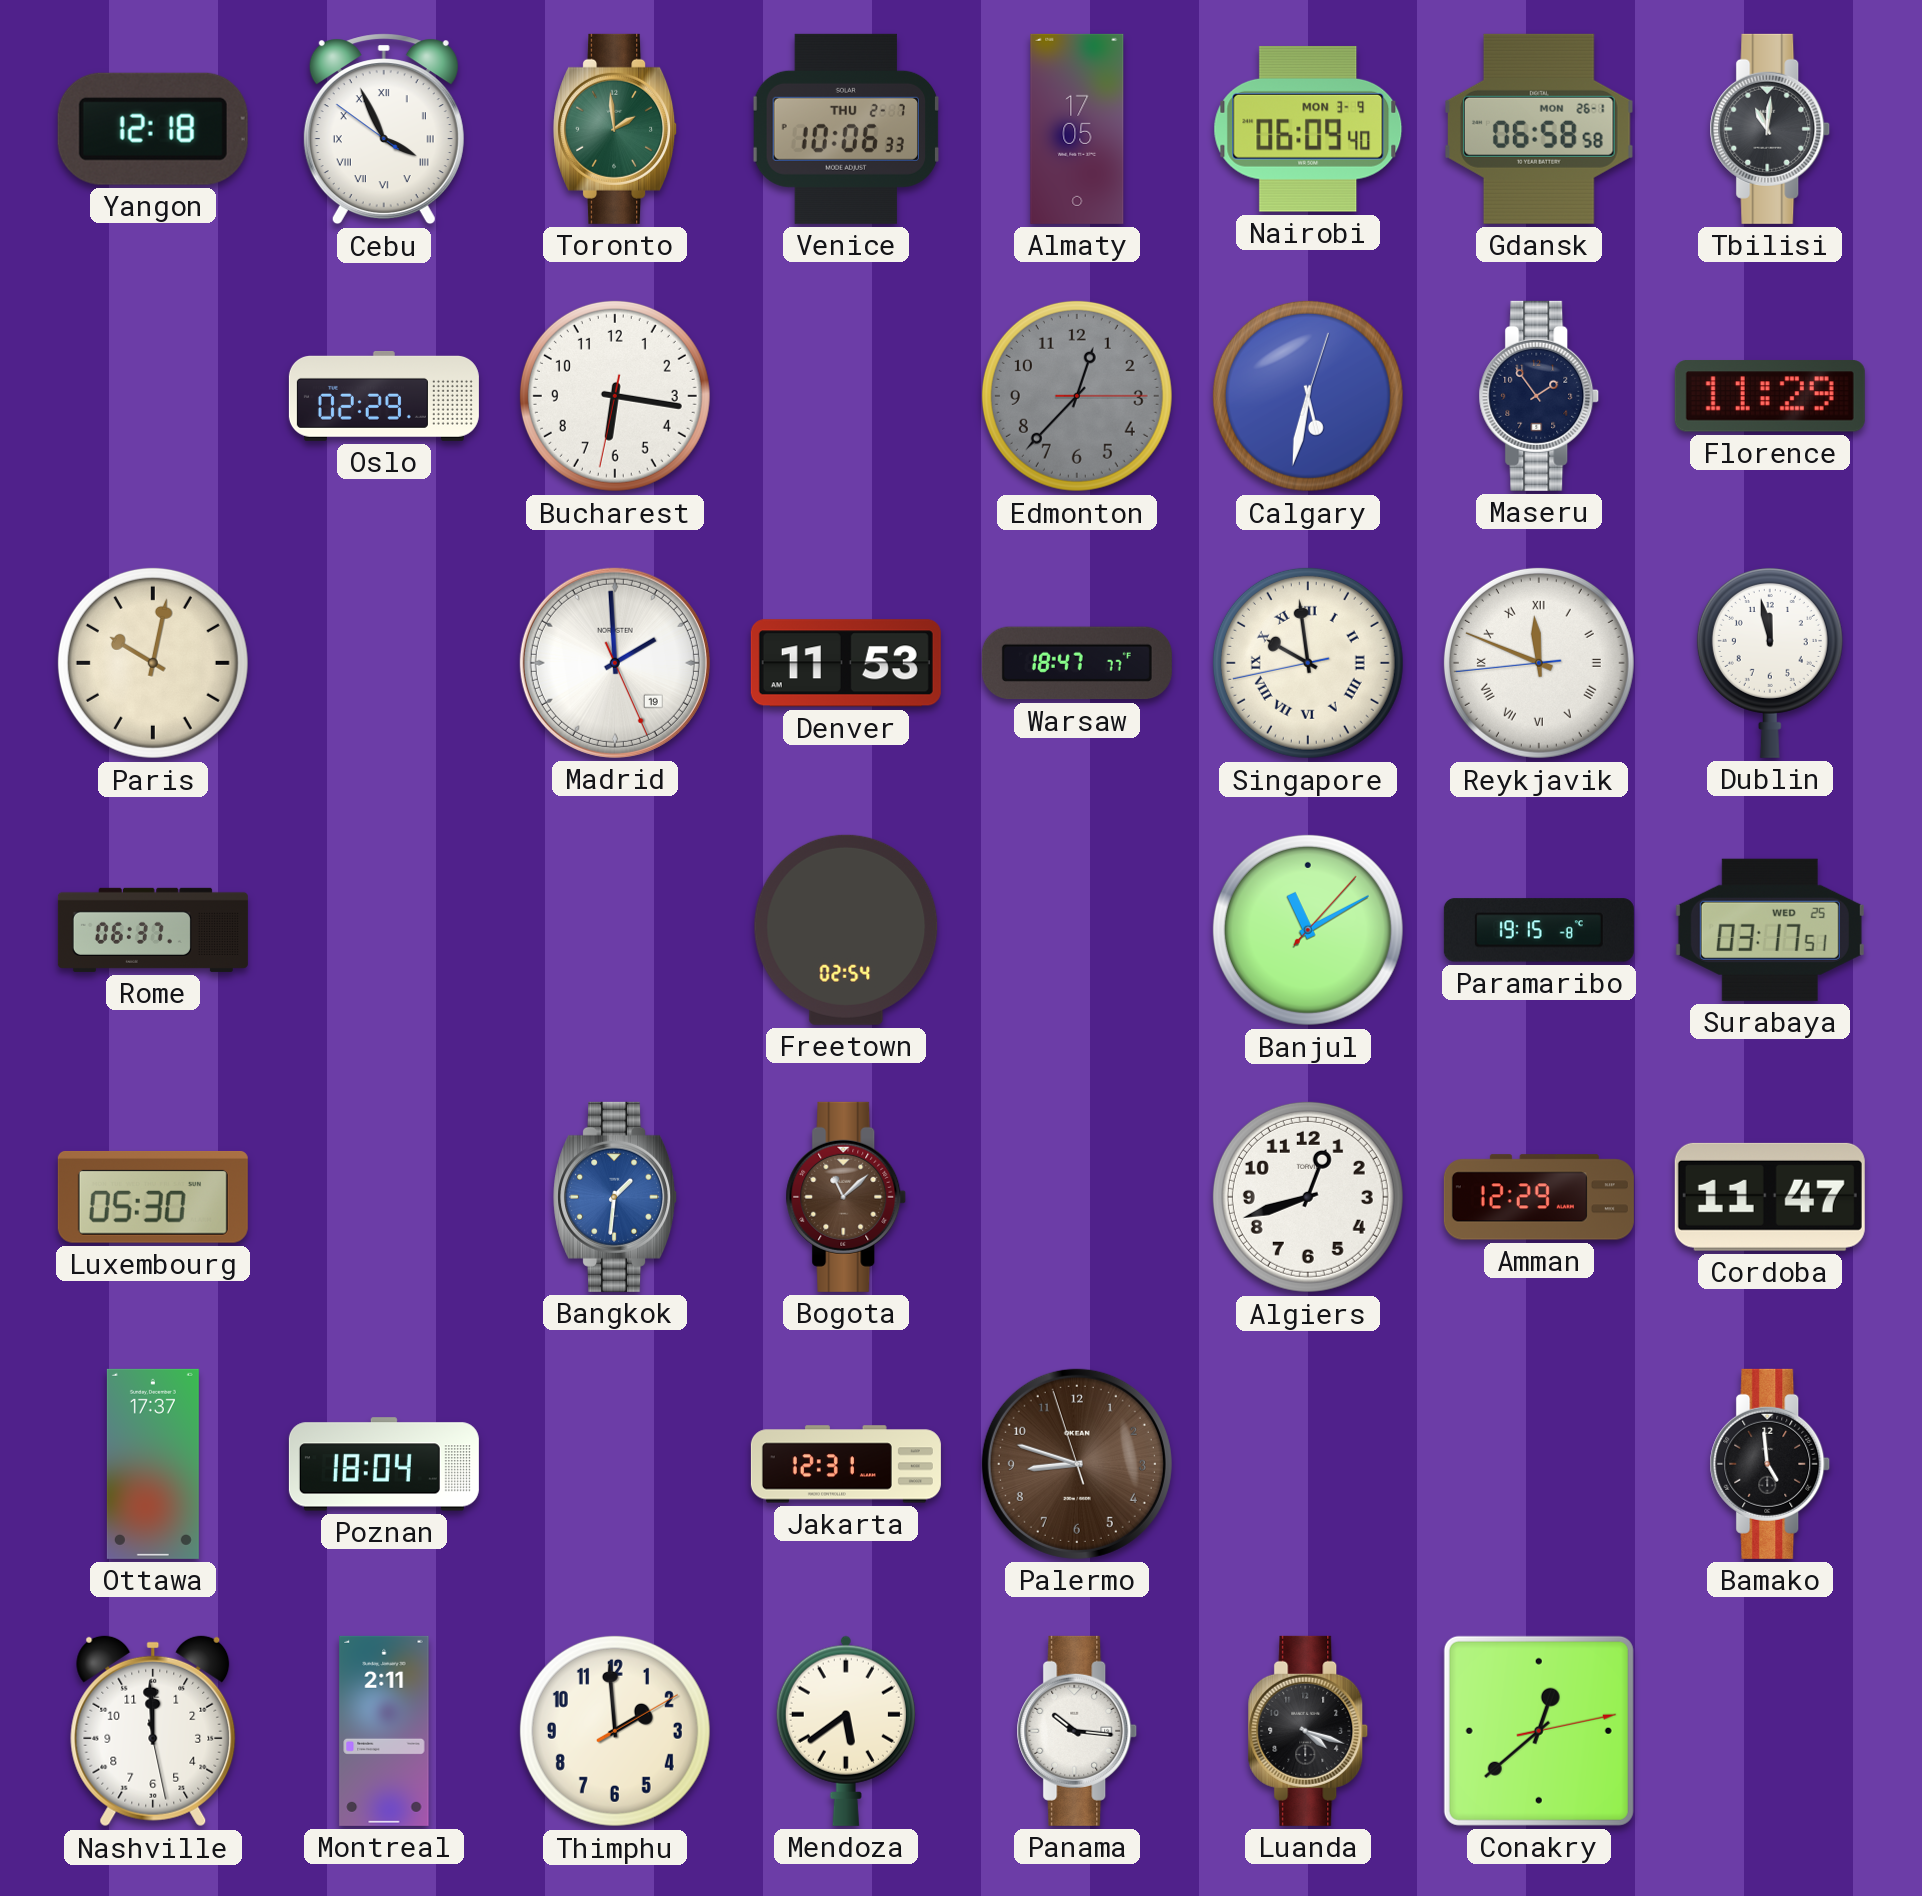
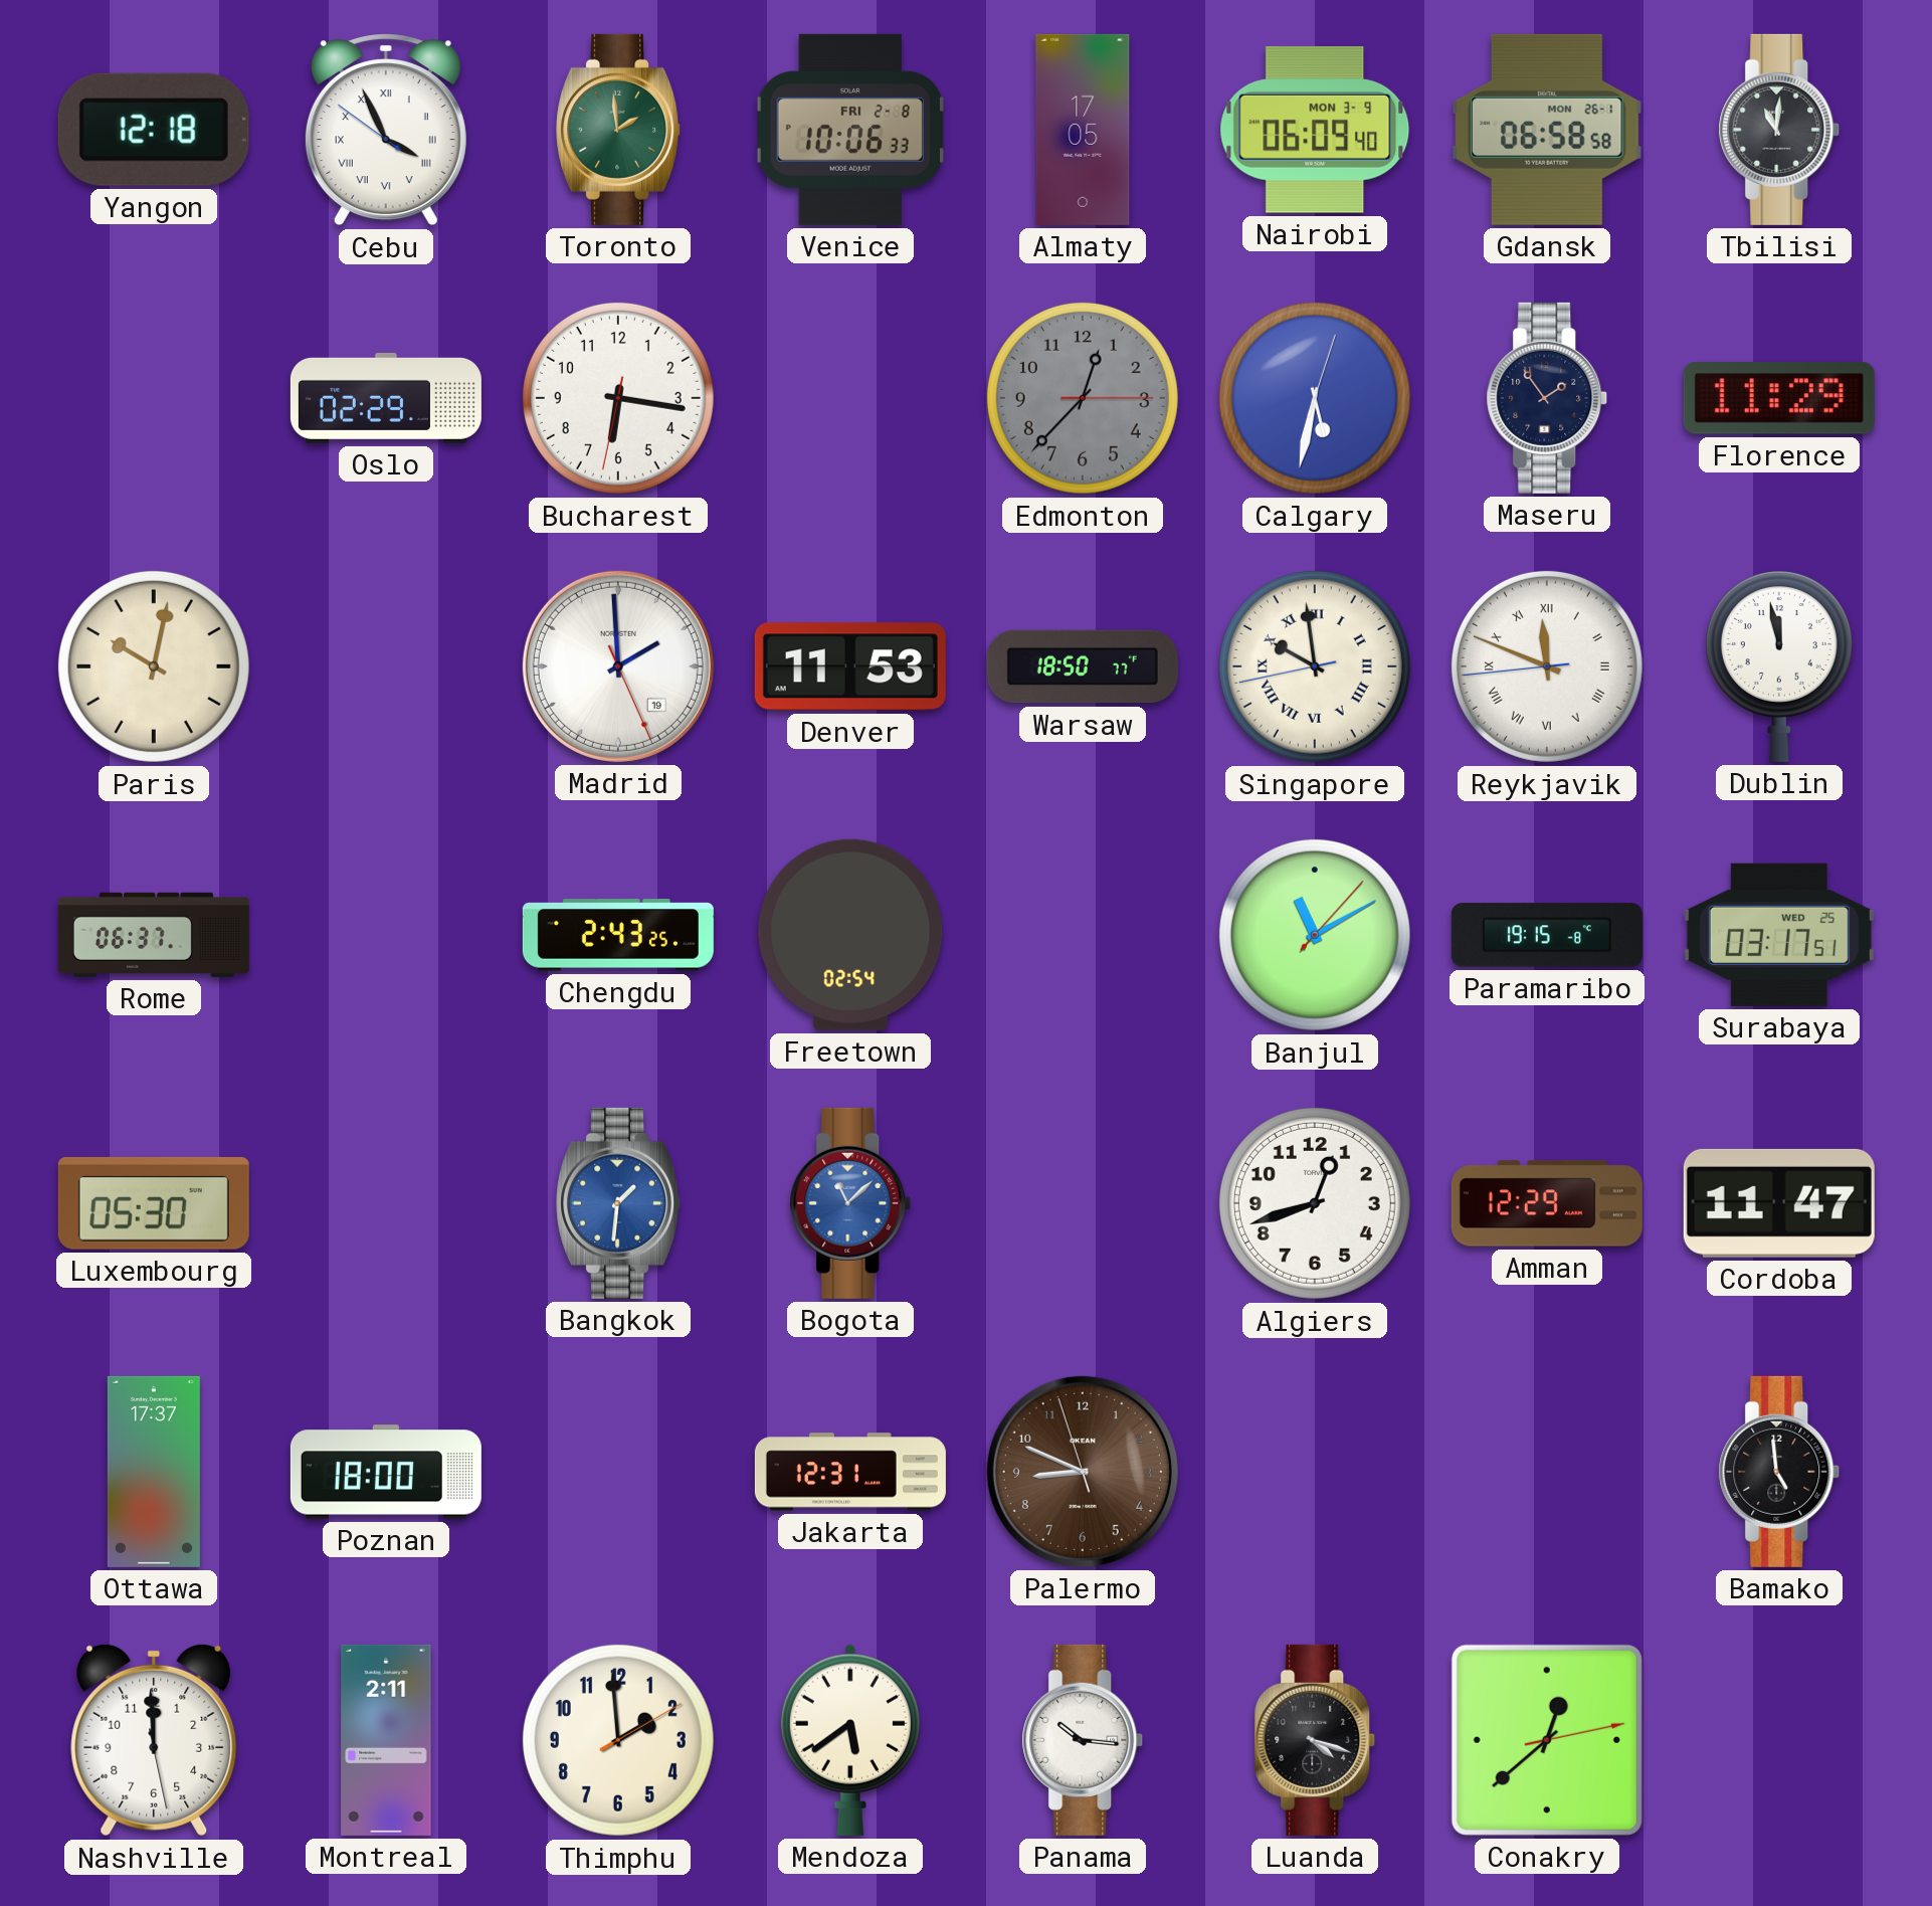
Venice date: THU 2-7 -> FRI 2-8
Warsaw: 18:47 -> 18:50
Chengdu: none -> 2:43
Bogota dial: brown -> blue
Poznan: 18:04 -> 18:00
Palermo: 8:47 -> 8:48
